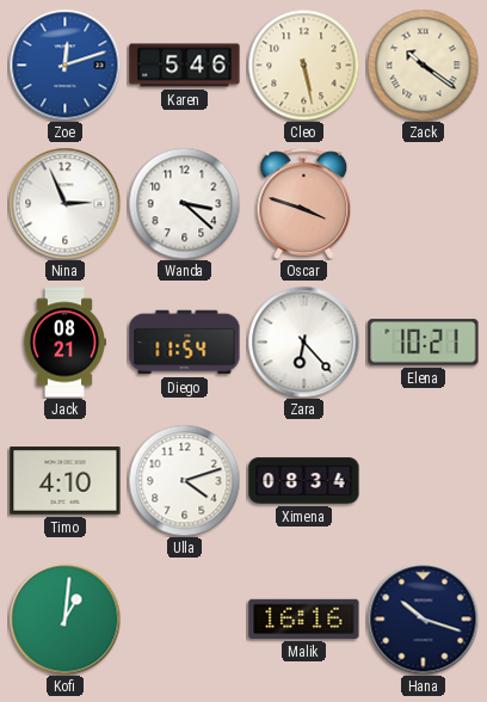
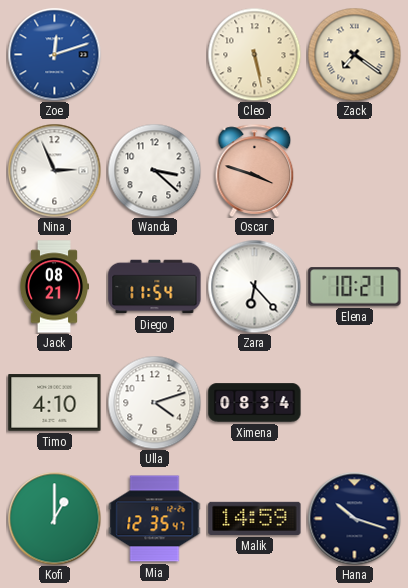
Karen: 5:46 -> none
Zack: 10:21 -> 7:21
Kofi: 1:01 -> 1:00
Mia: none -> 12:35
Malik: 16:16 -> 14:59
